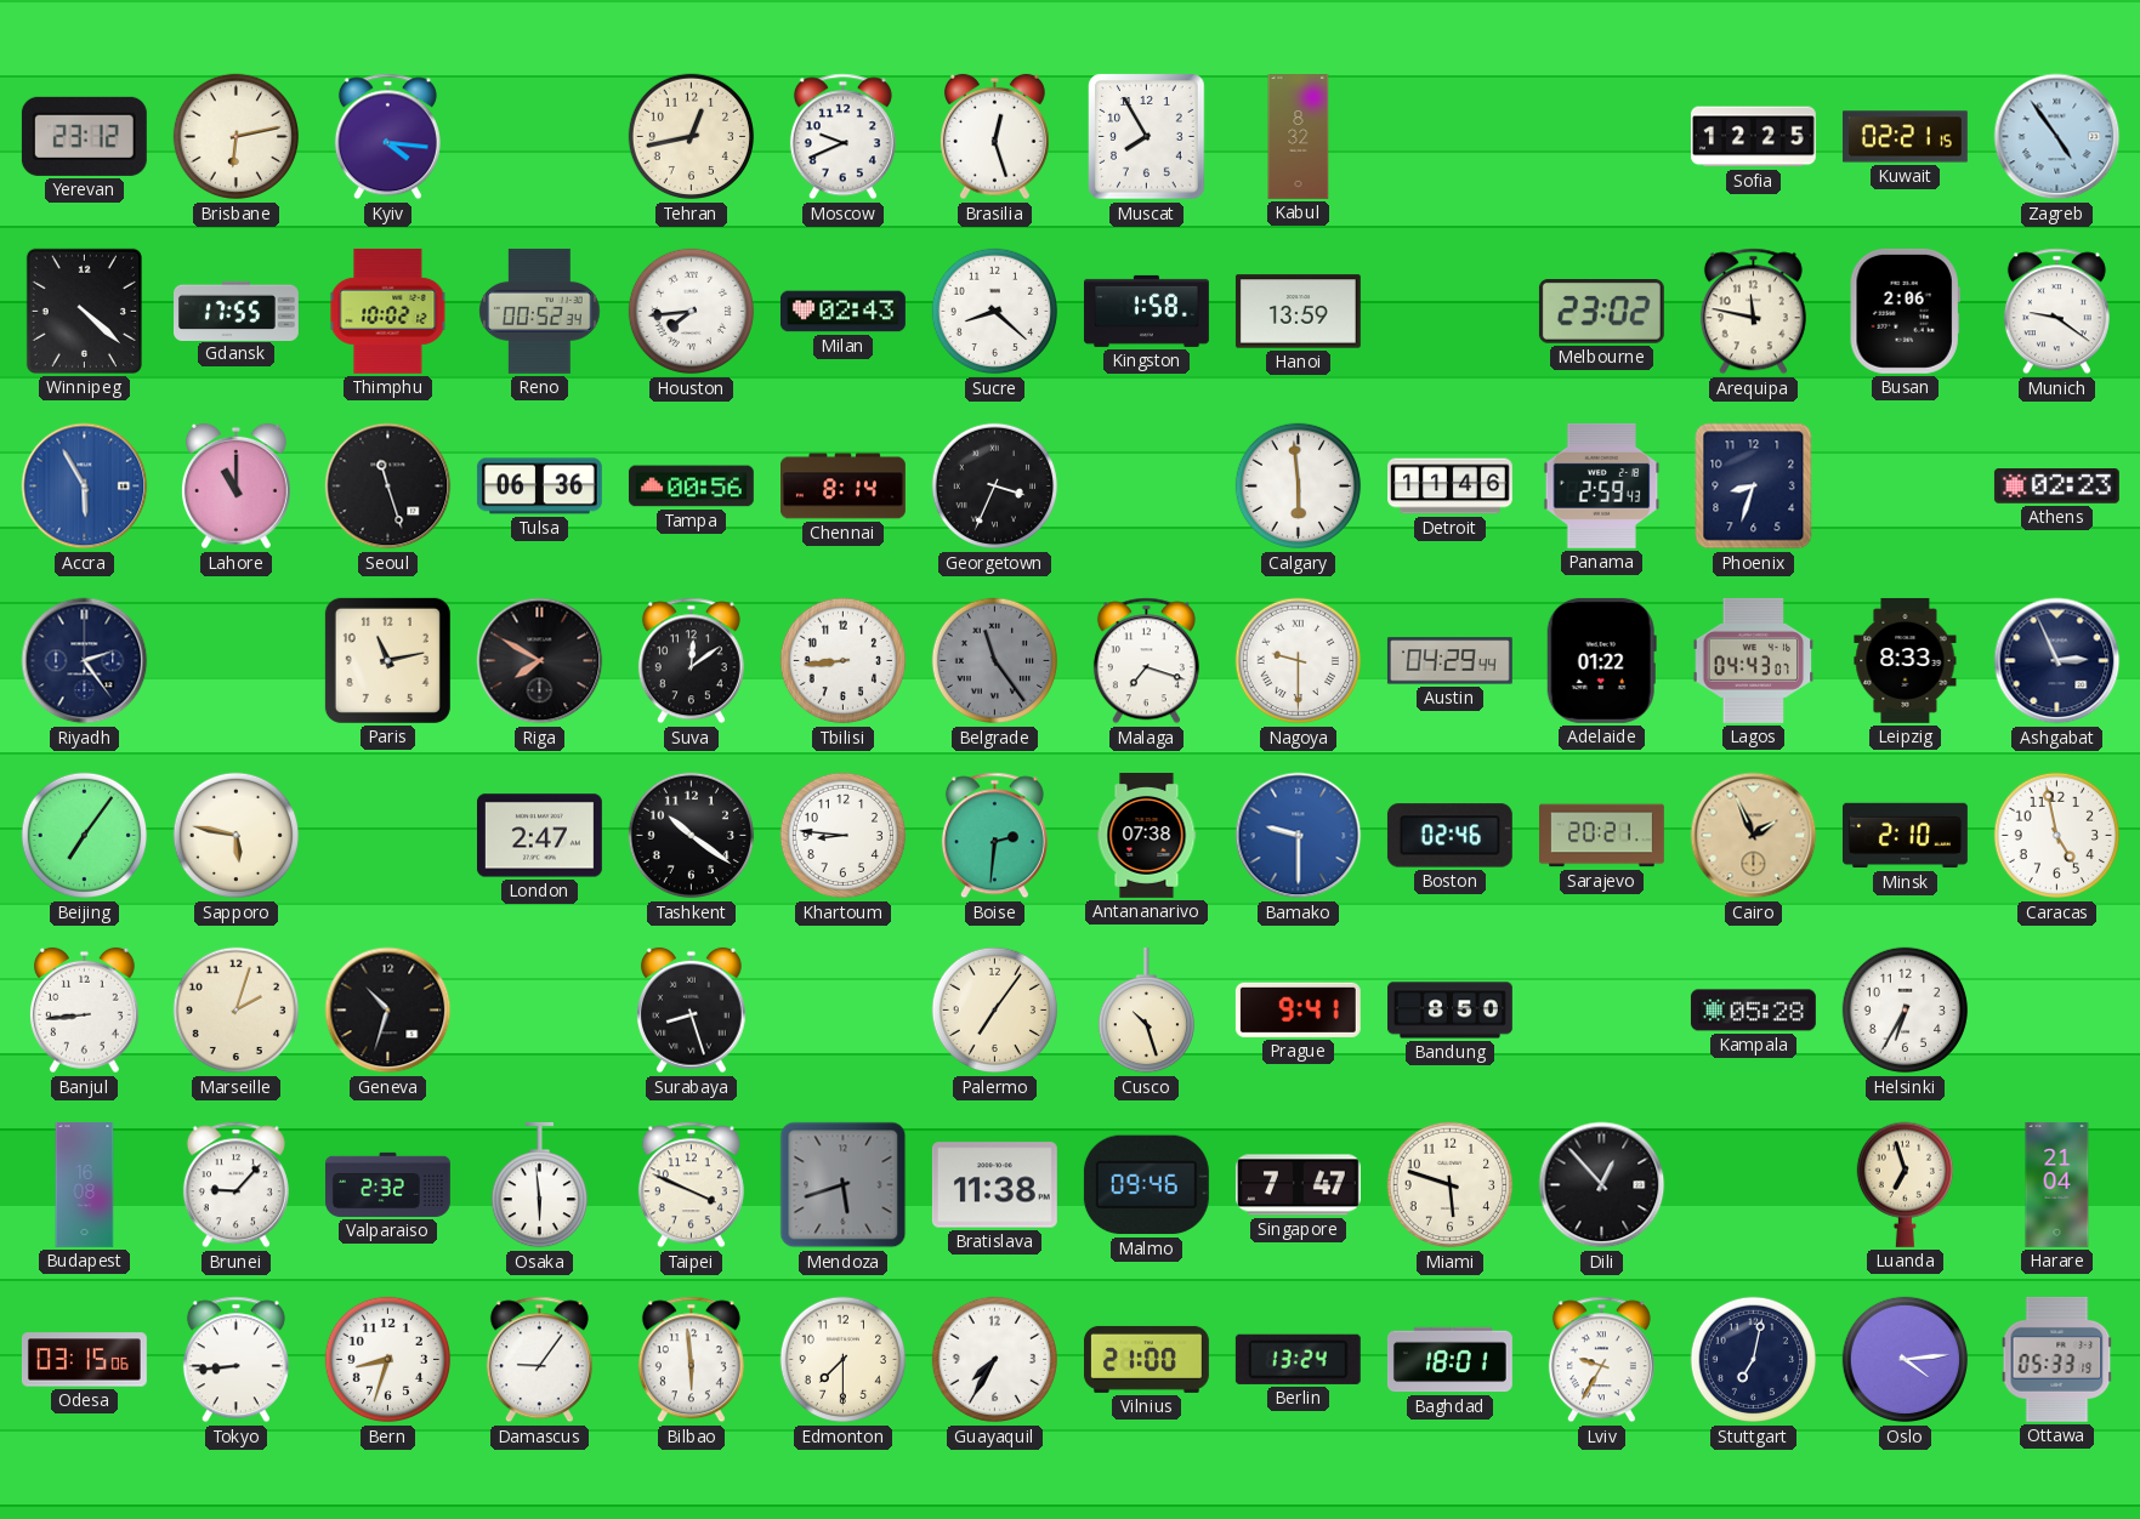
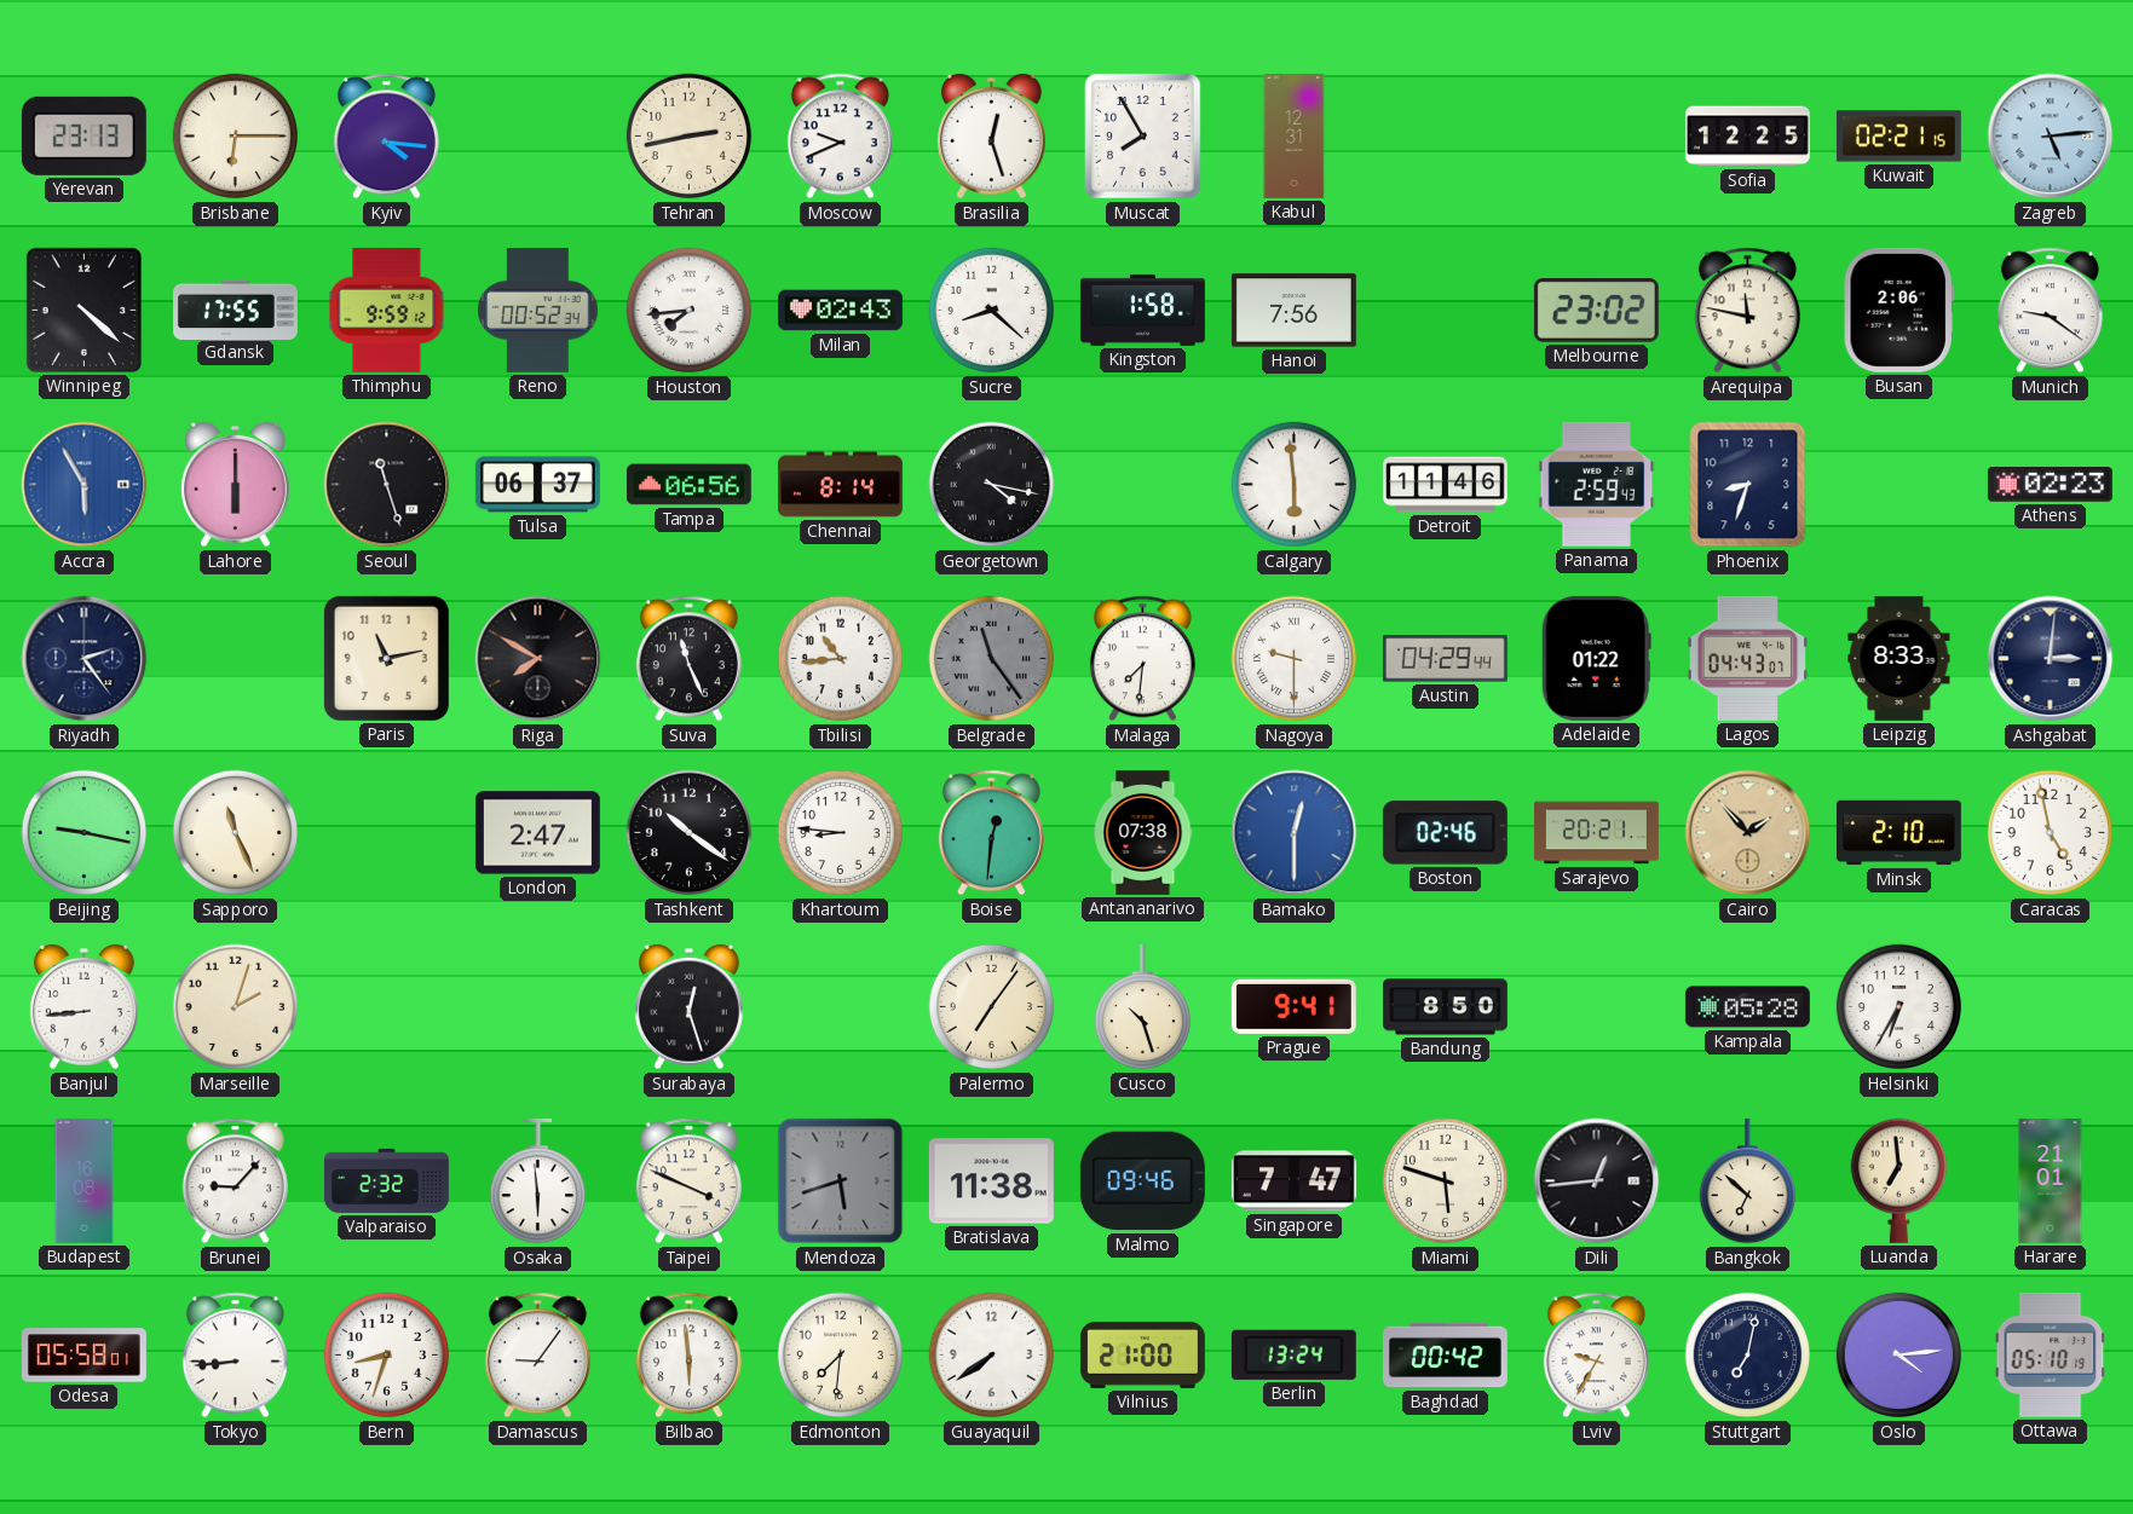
Yerevan: 23:12 -> 23:13
Brisbane: 6:13 -> 6:15
Tehran: 12:43 -> 2:43
Kabul: 8:32 -> 12:31
Zagreb: 4:54 -> 5:14
Thimphu: 10:02 -> 9:59
Hanoi: 13:59 -> 7:56
Lahore: 11:00 -> 6:00
Tulsa: 06:36 -> 06:37
Tampa: 00:56 -> 06:56
Georgetown: 3:34 -> 4:17
Suva: 12:09 -> 11:26
Tbilisi: 8:44 -> 10:44
Malaga: 7:18 -> 7:31
Ashgabat: 2:56 -> 3:01
Beijing: 7:06 -> 9:17
Sapporo: 5:47 -> 11:26
Boise: 2:31 -> 12:31
Bamako: 9:30 -> 12:30
Cairo: 1:56 -> 1:53
Geneva: 10:33 -> none
Surabaya: 8:27 -> 12:27
Dili: 12:53 -> 12:44
Bangkok: none -> 6:52
Luanda: 6:57 -> 6:59
Harare: 21:04 -> 21:01
Odesa: 03:15 -> 05:58
Edmonton: 7:30 -> 7:31
Guayaquil: 7:35 -> 7:39
Baghdad: 18:01 -> 00:42
Ottawa: 05:33 -> 05:10
